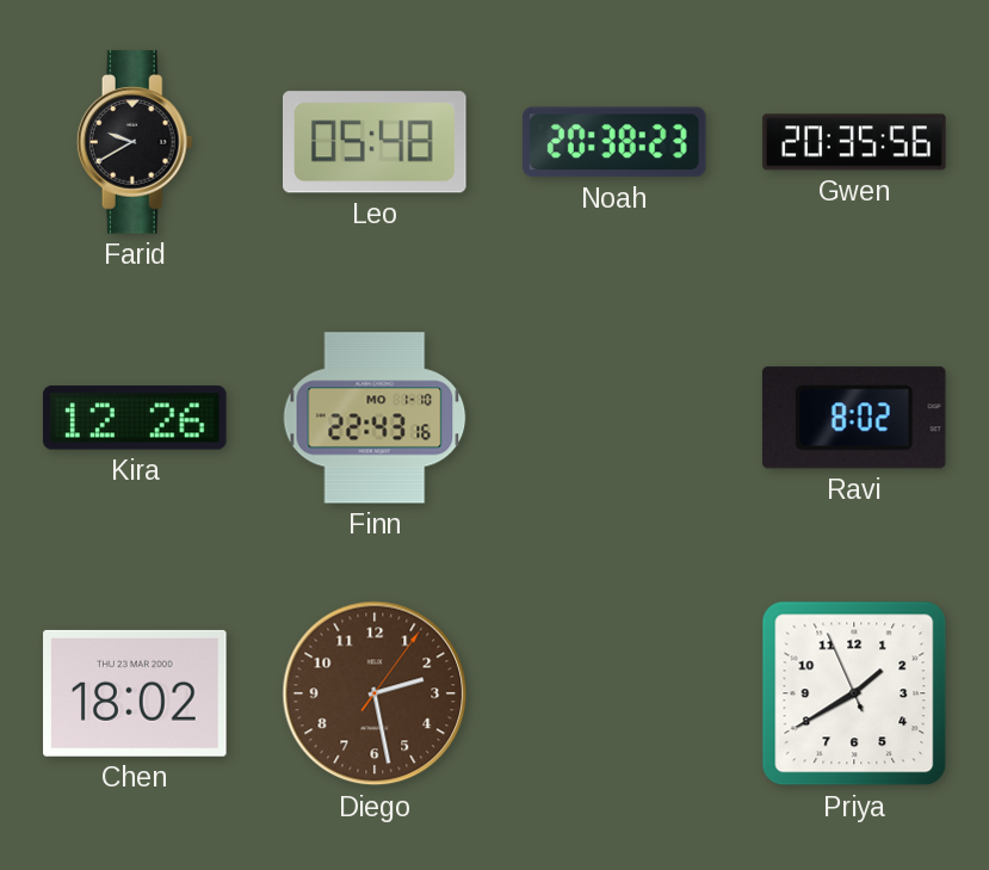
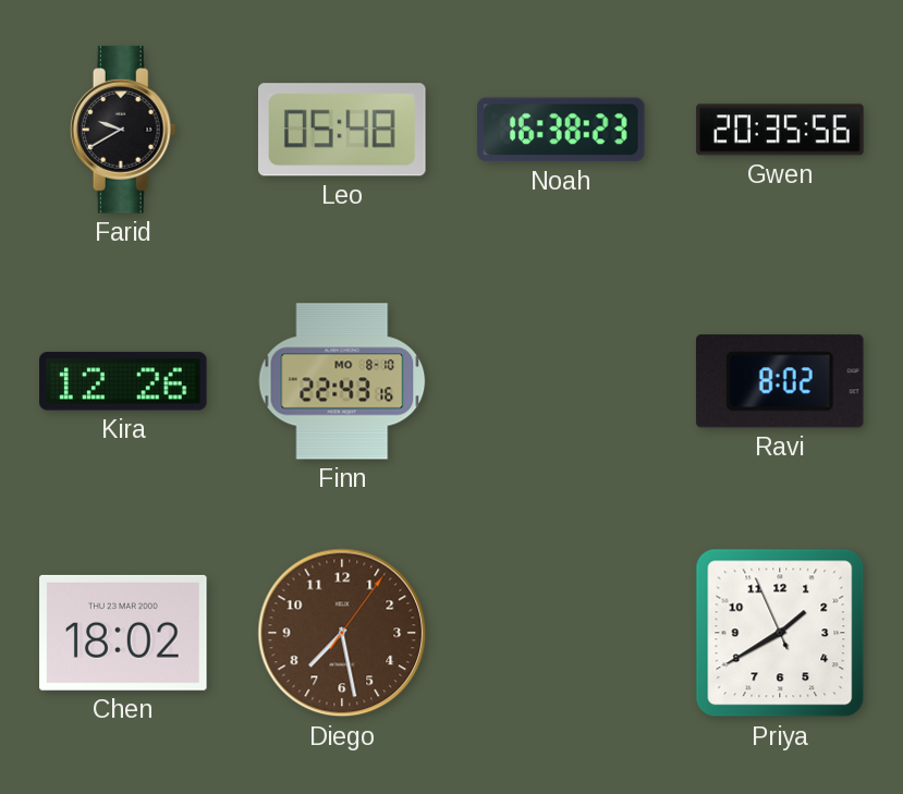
Noah: 20:38 -> 16:38
Finn date: MO 1-10 -> MO 8-10
Diego: 2:28 -> 7:28
